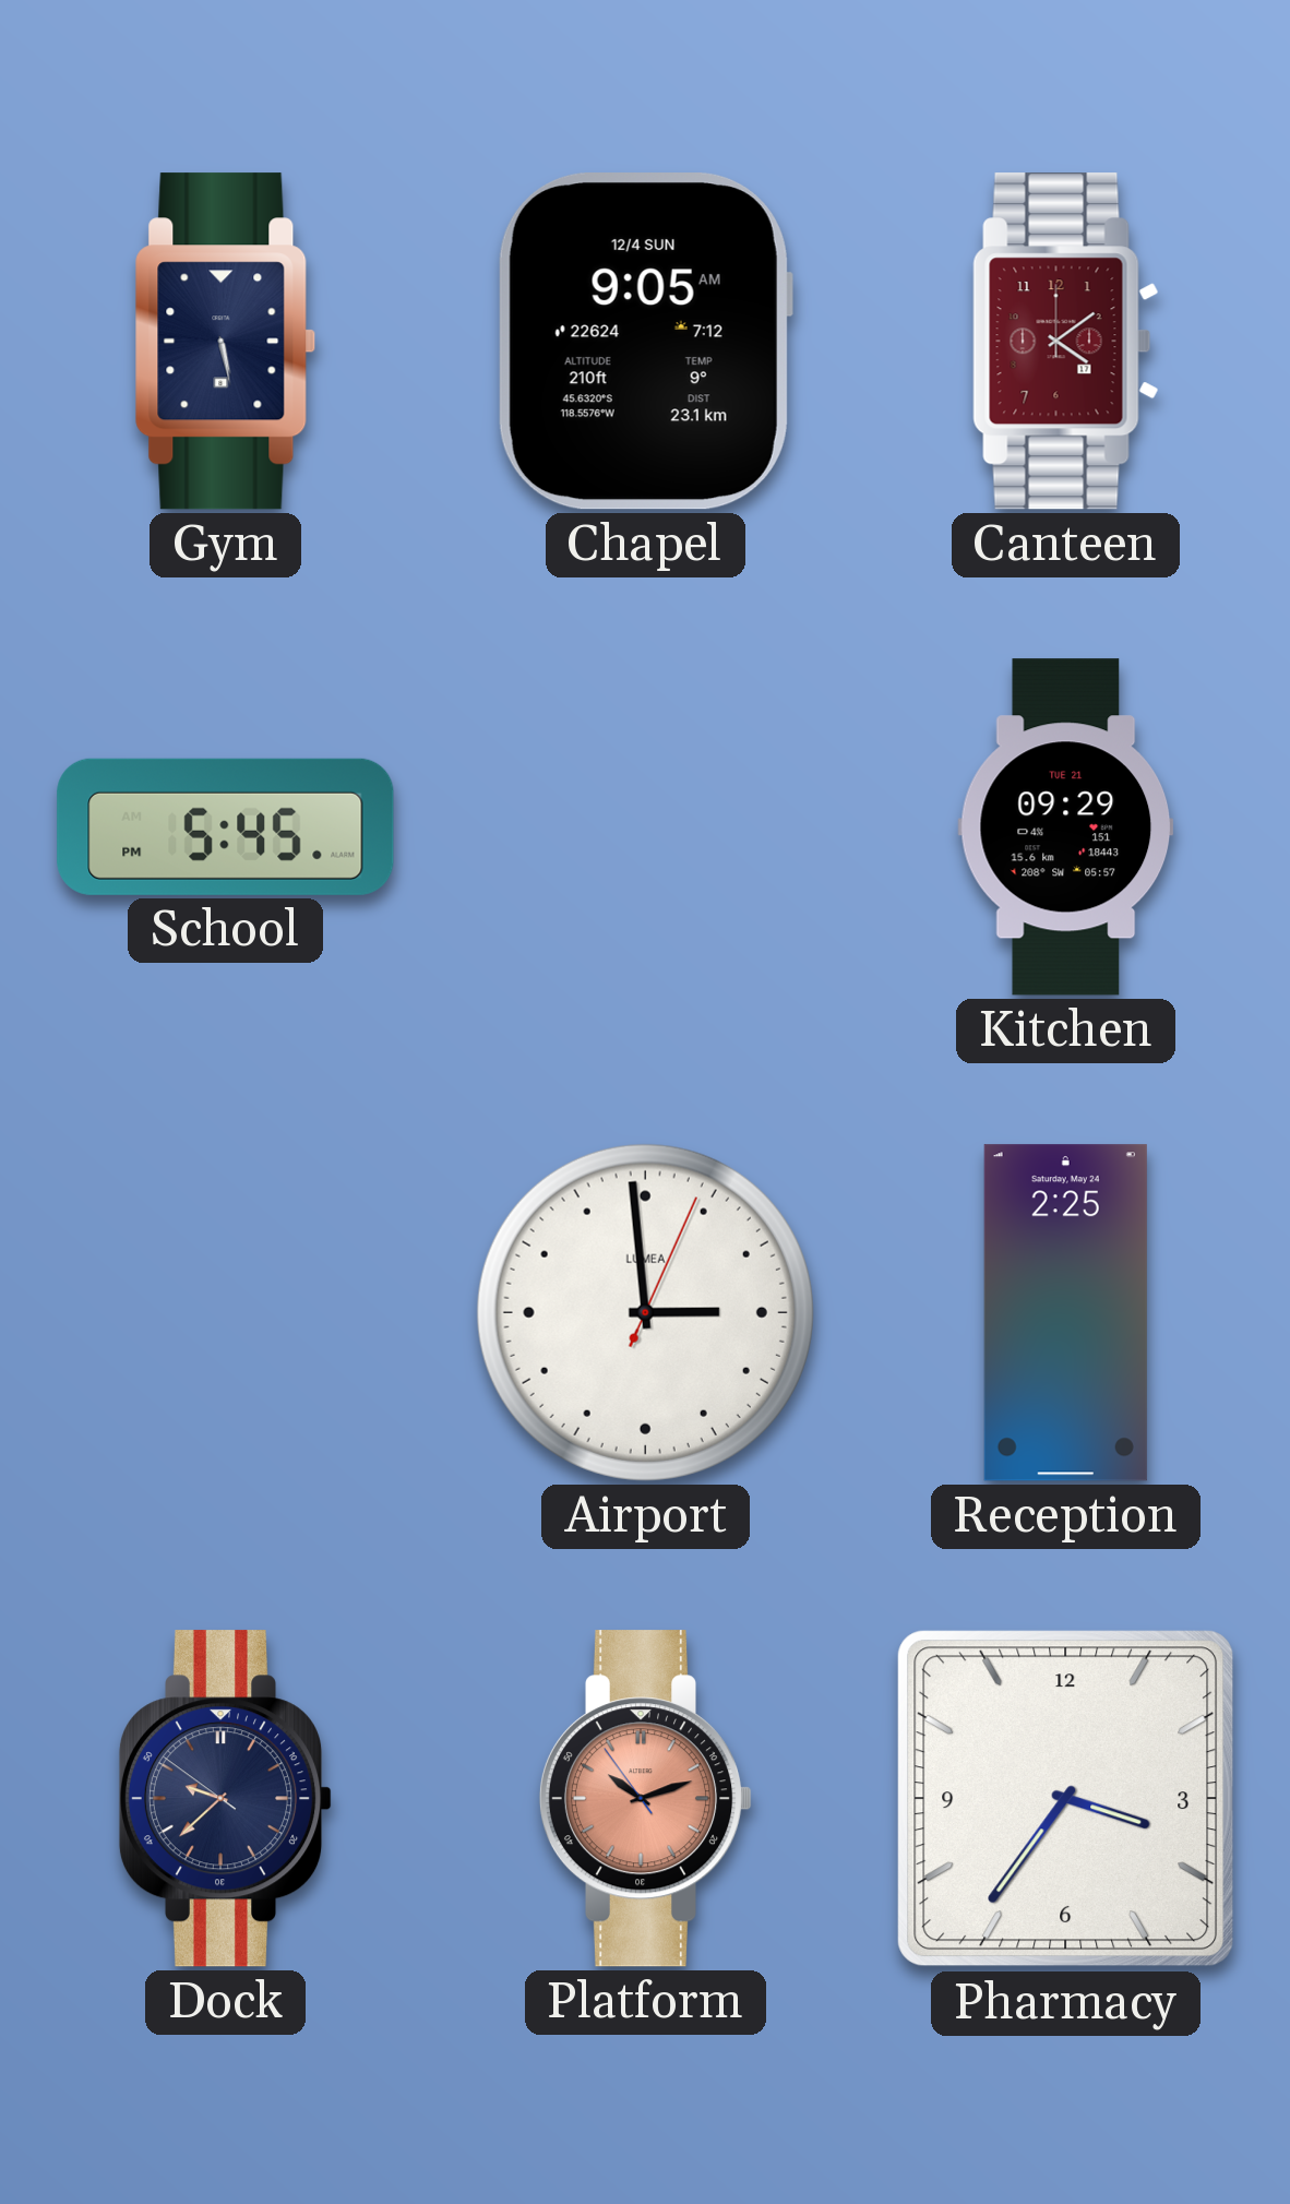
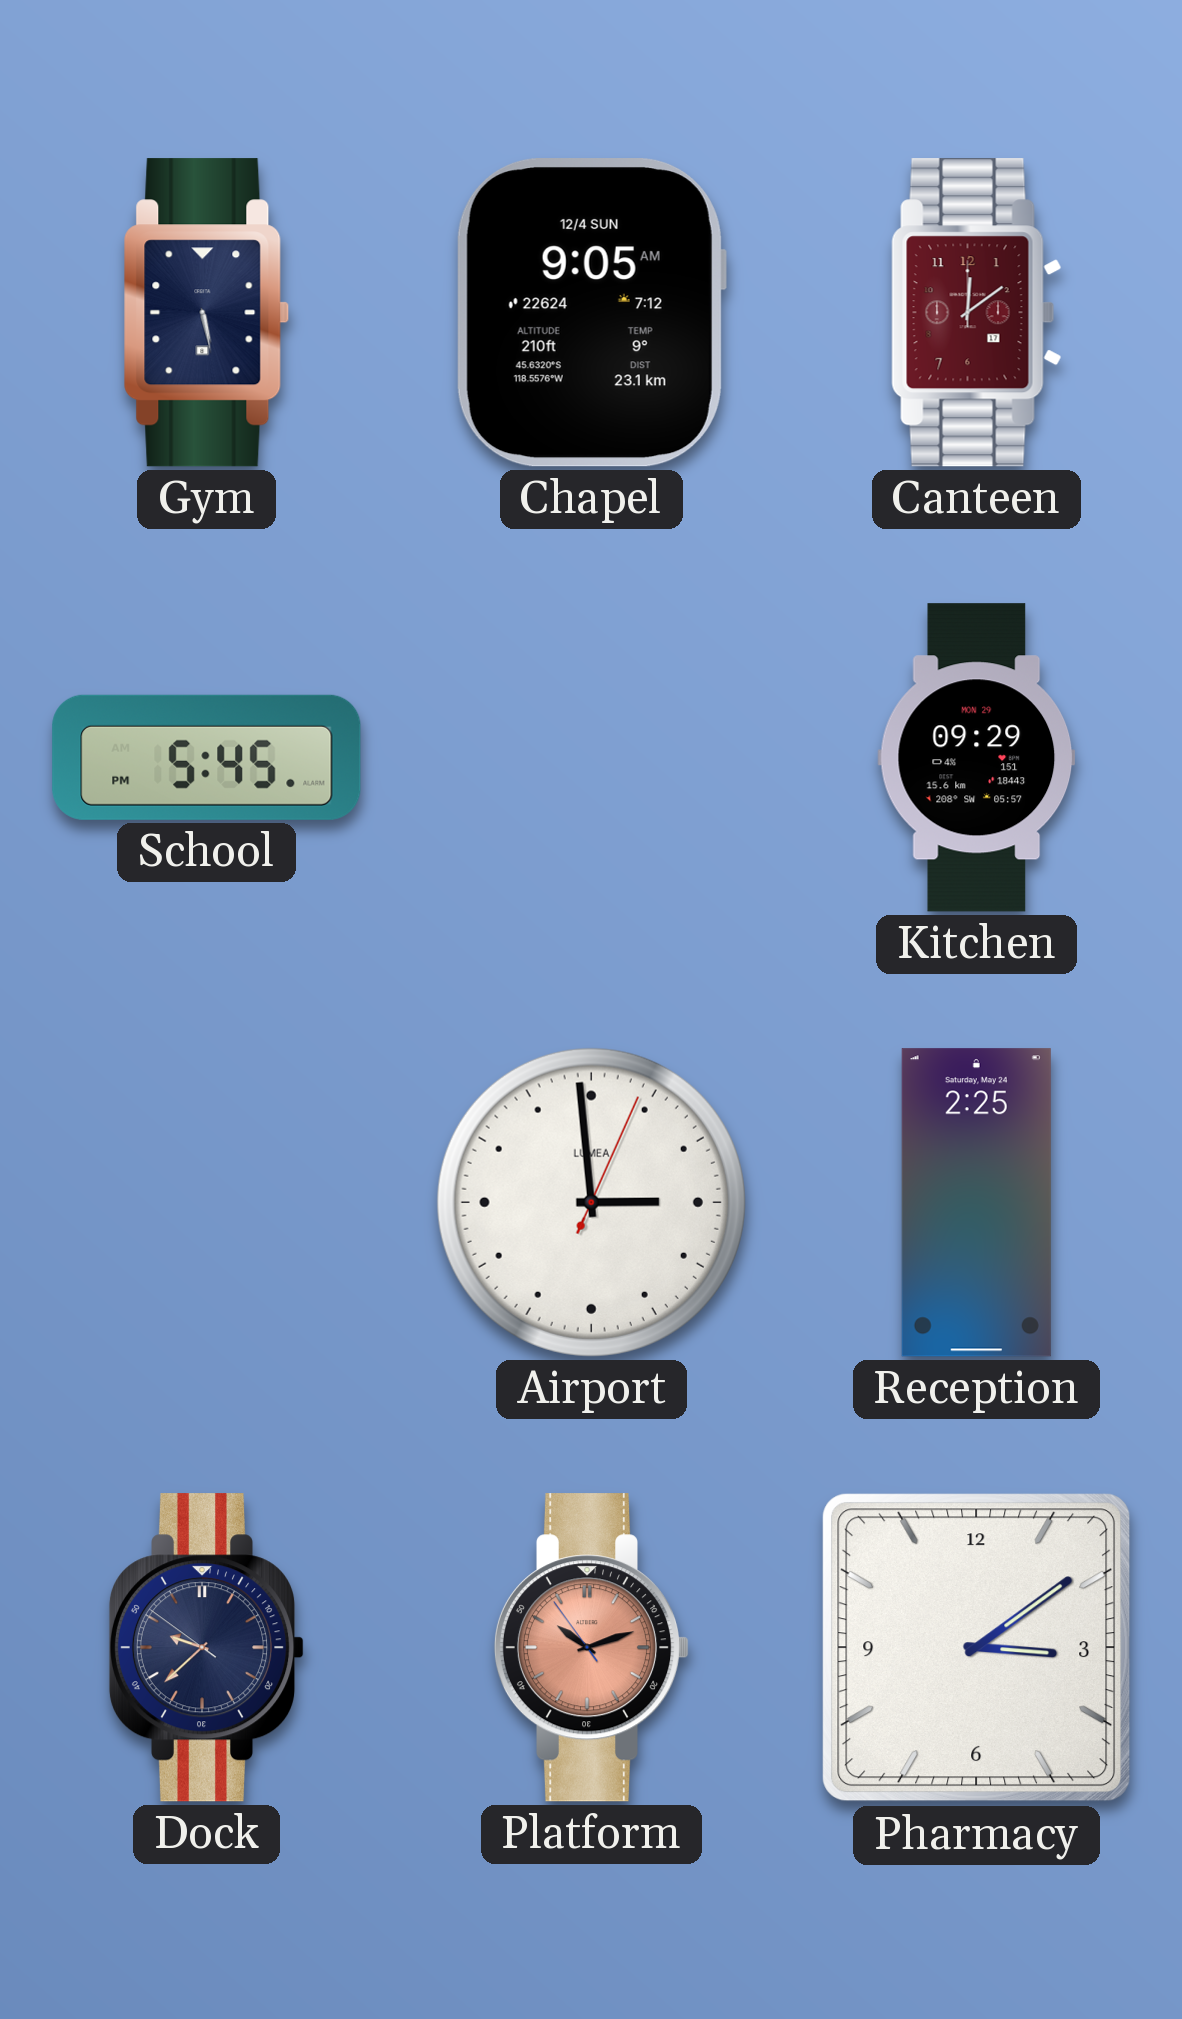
Canteen: 4:09 -> 12:09
Kitchen date: TUE 21 -> MON 29
Pharmacy: 3:36 -> 3:09
